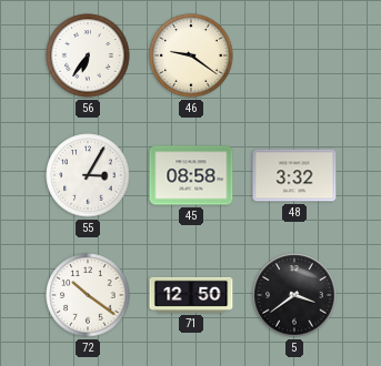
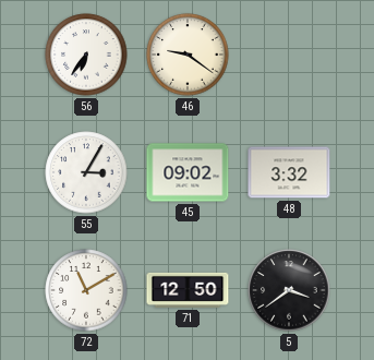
45: 08:58 -> 09:02
72: 10:21 -> 11:10
